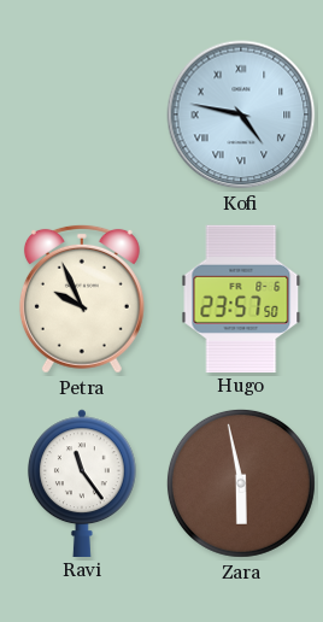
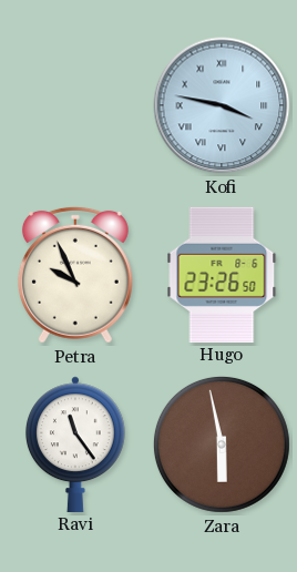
Kofi: 4:47 -> 3:47
Hugo: 23:57 -> 23:26
